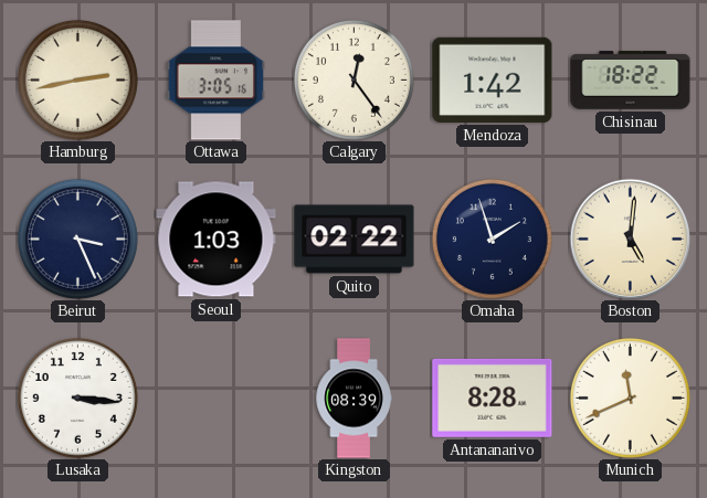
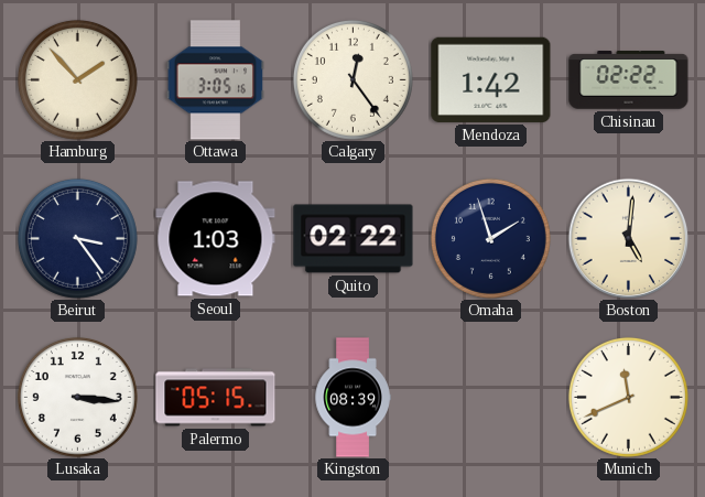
Hamburg: 2:43 -> 1:53
Chisinau: 18:22 -> 02:22
Beirut: 3:26 -> 3:24
Palermo: none -> 05:15
Antananarivo: 8:28 -> none
